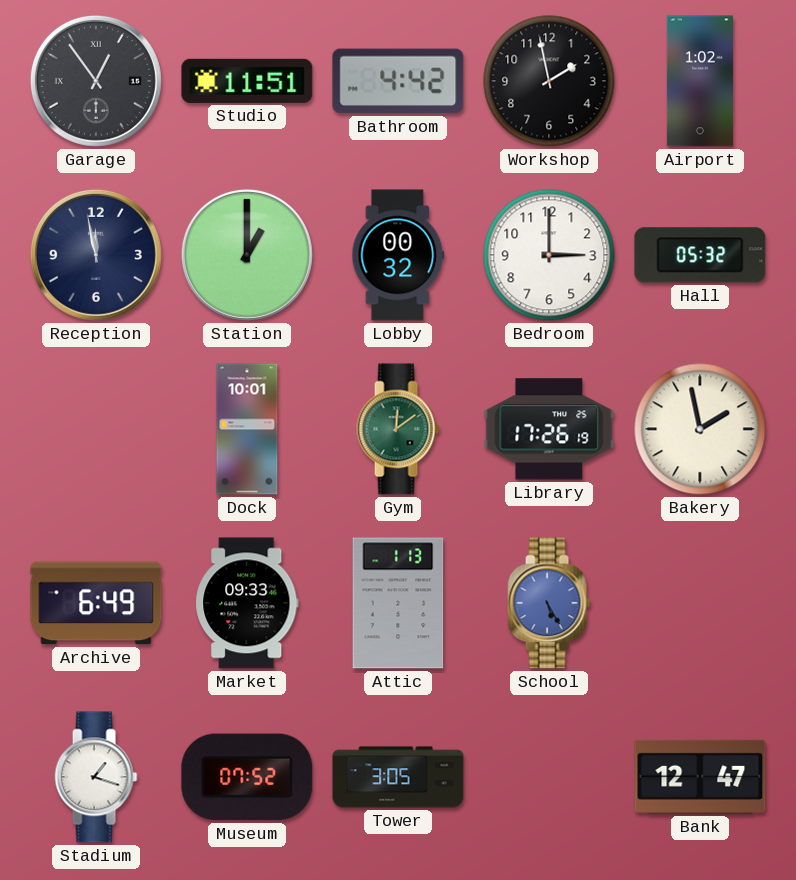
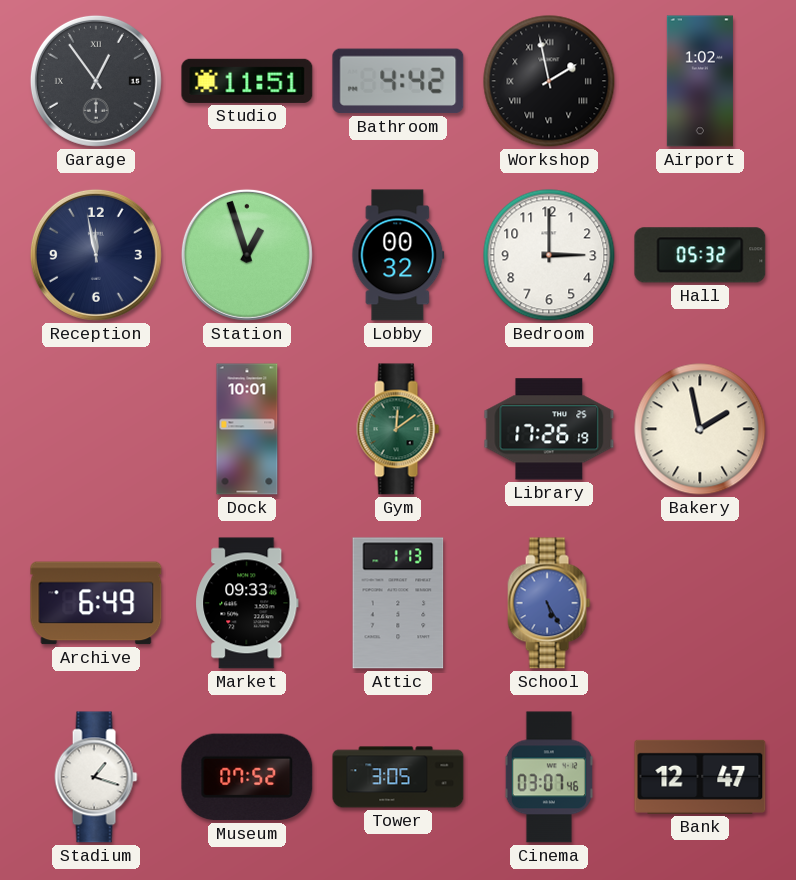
Workshop numerals: Arabic -> Roman
Station: 1:00 -> 12:57
Cinema: none -> 03:07
